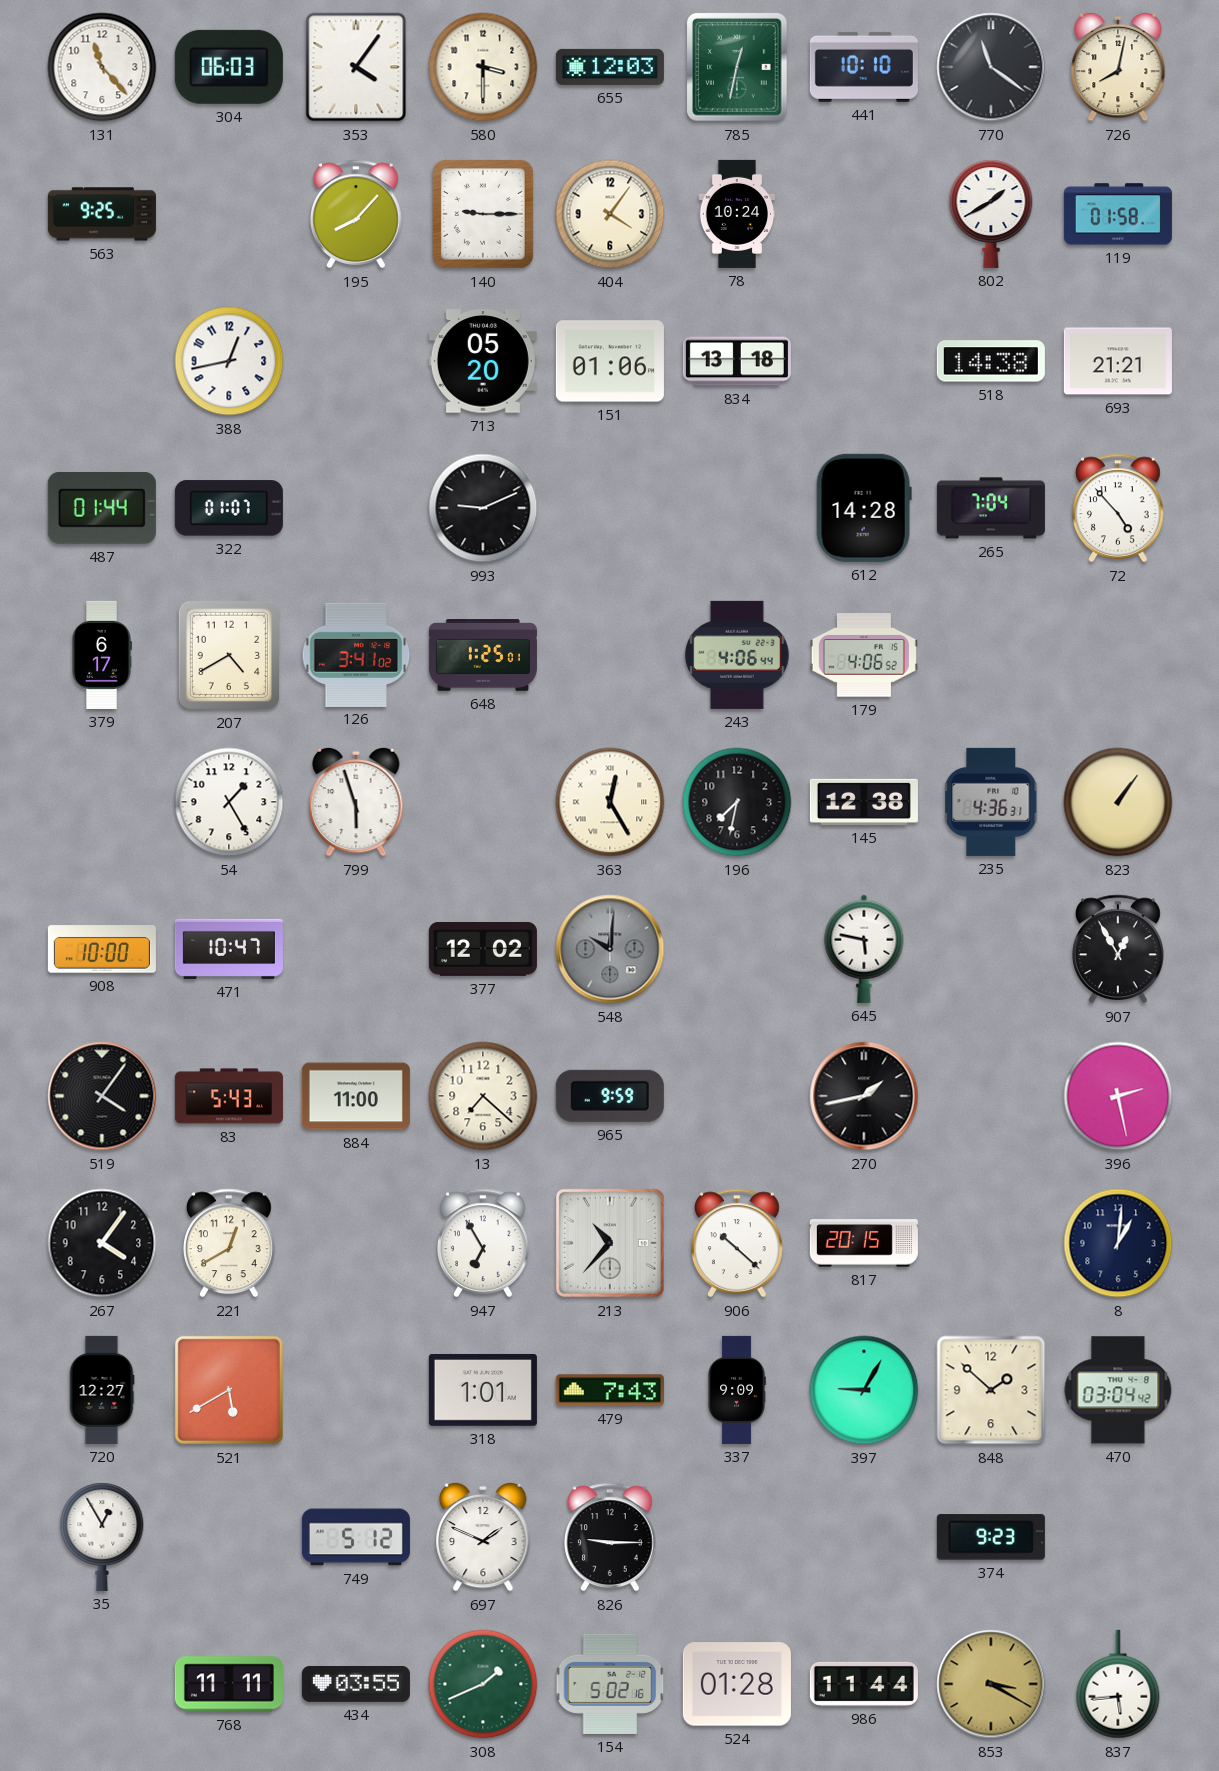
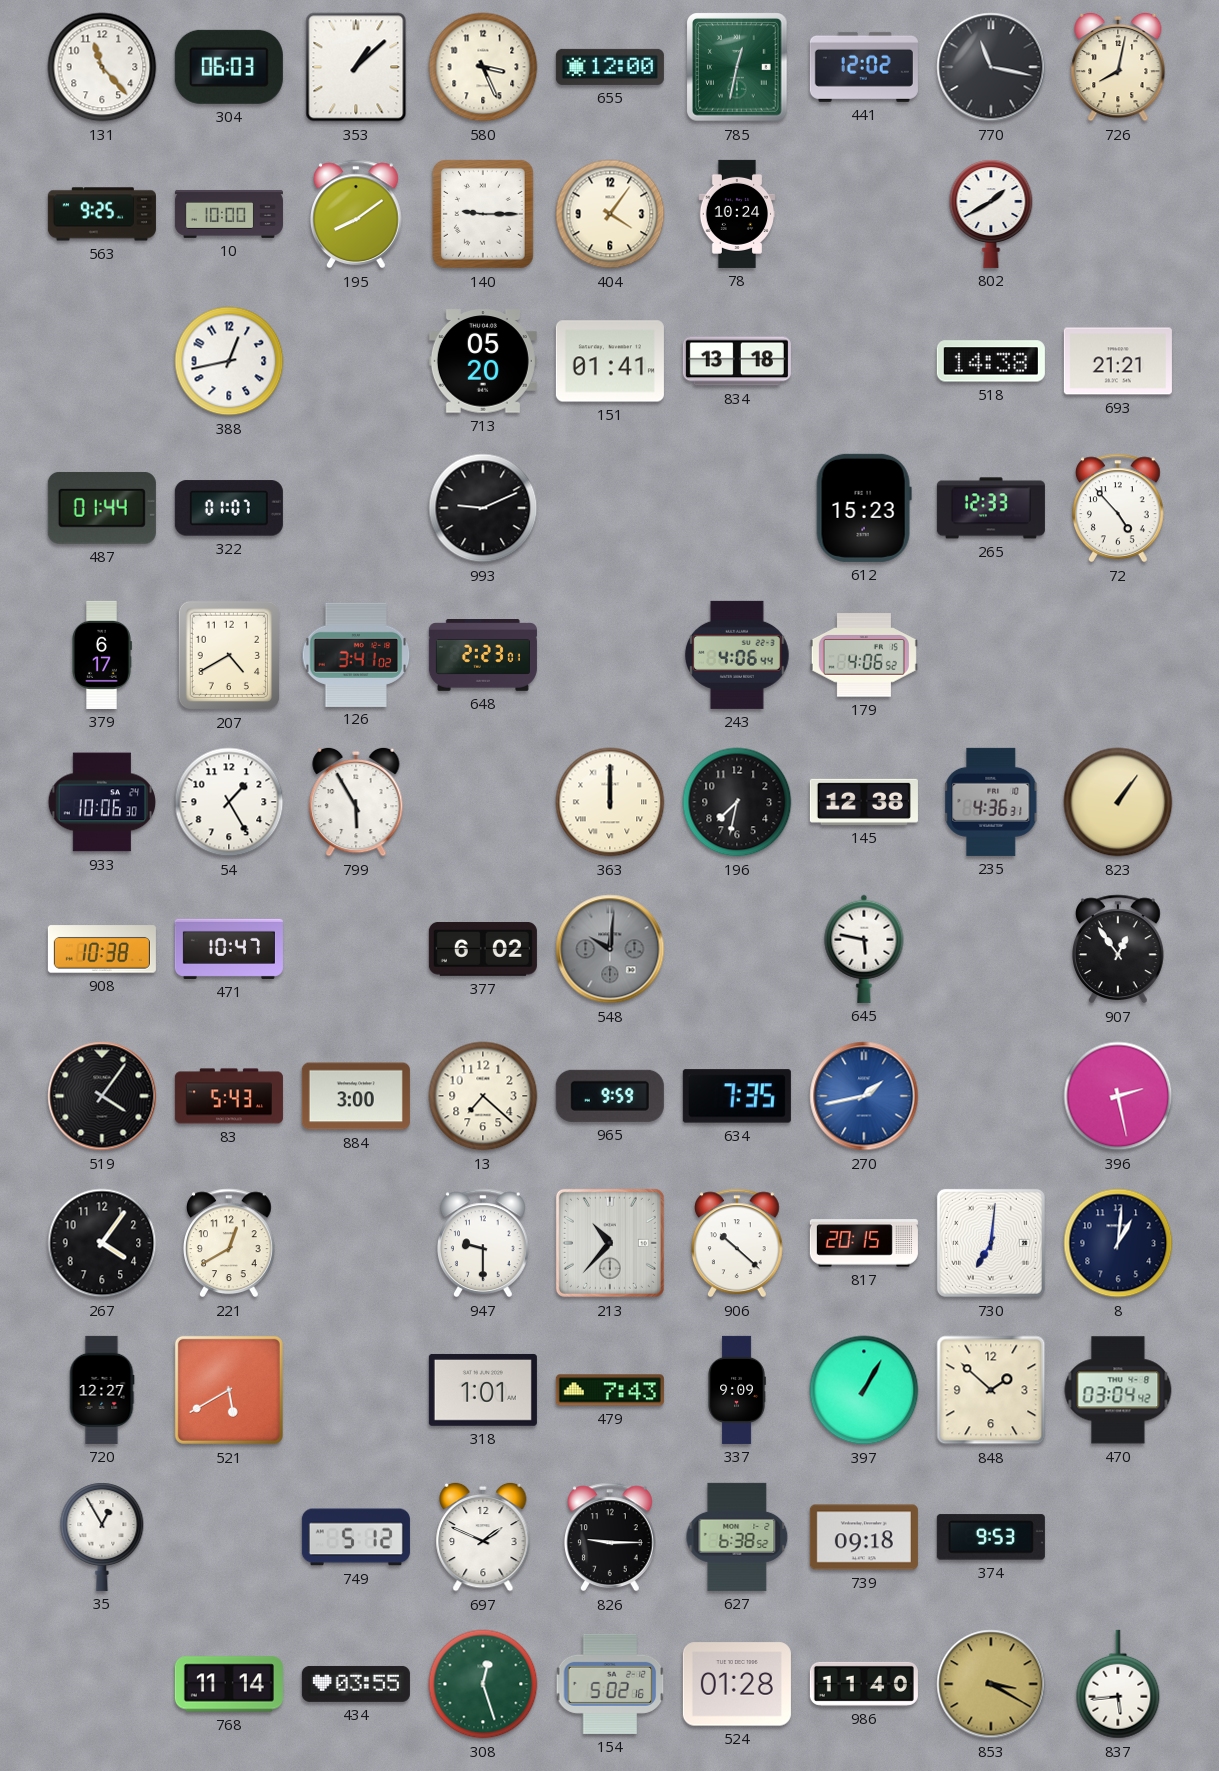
353: 4:06 -> 1:08
580: 3:30 -> 3:26
655: 12:03 -> 12:00
441: 10:10 -> 12:02
770: 11:21 -> 11:17
10: none -> 10:00
195: 8:07 -> 8:09
119: 01:58 -> none
151: 01:06 -> 01:41
612: 14:28 -> 15:23
265: 7:04 -> 12:33
648: 1:25 -> 2:23
933: none -> 10:06
799: 5:57 -> 5:55
363: 12:25 -> 12:00
908: 10:00 -> 10:38
377: 12:02 -> 6:02
907: 12:55 -> 12:54
884: 11:00 -> 3:00
634: none -> 7:35
270 dial: black -> blue
947: 6:55 -> 9:30
730: none -> 7:01
397: 9:05 -> 1:05
627: none -> 6:38
739: none -> 09:18
374: 9:23 -> 9:53
768: 11:11 -> 11:14
308: 1:41 -> 12:27
986: 11:44 -> 11:40
